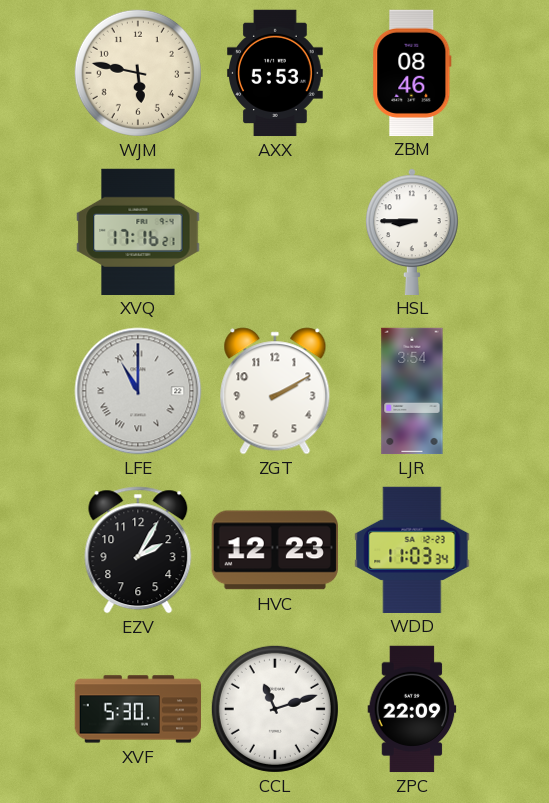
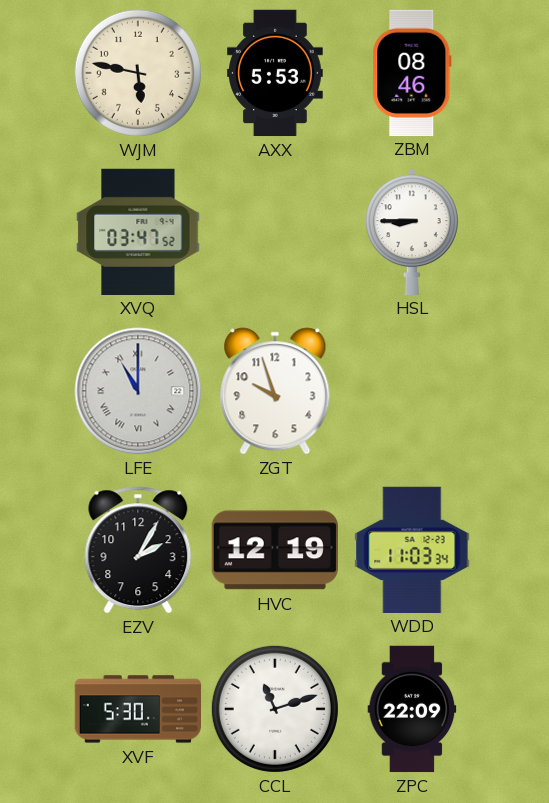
XVQ: 17:16 -> 03:47
ZGT: 2:10 -> 9:57
LJR: 3:54 -> none
HVC: 12:23 -> 12:19
